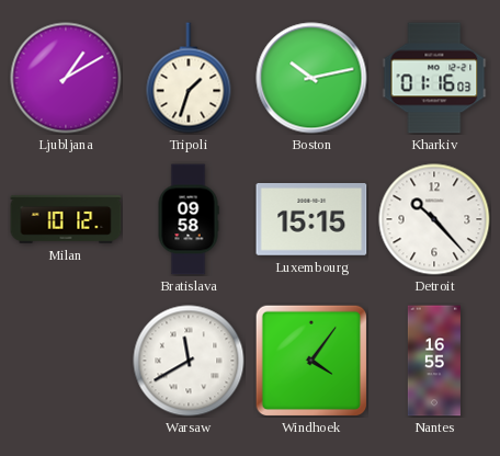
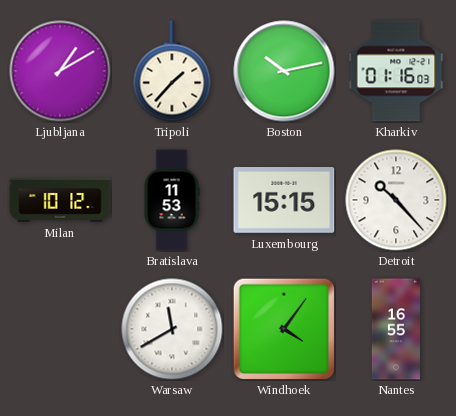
Tripoli: 1:33 -> 1:37
Bratislava: 09:58 -> 11:53
